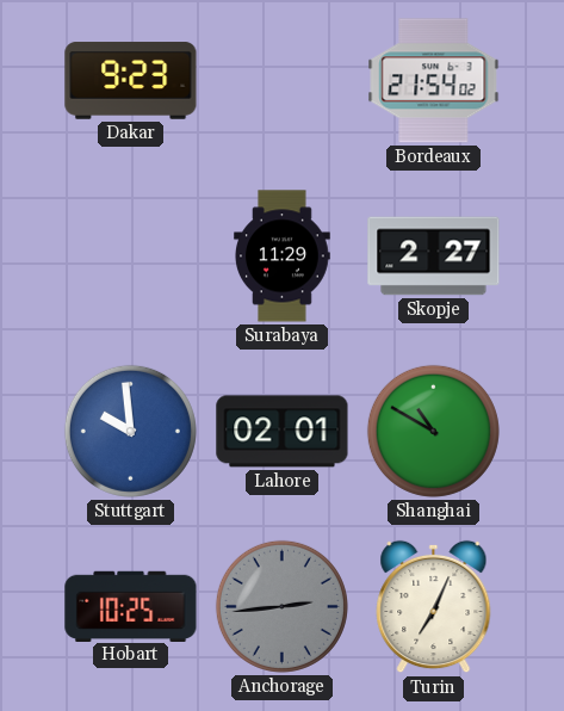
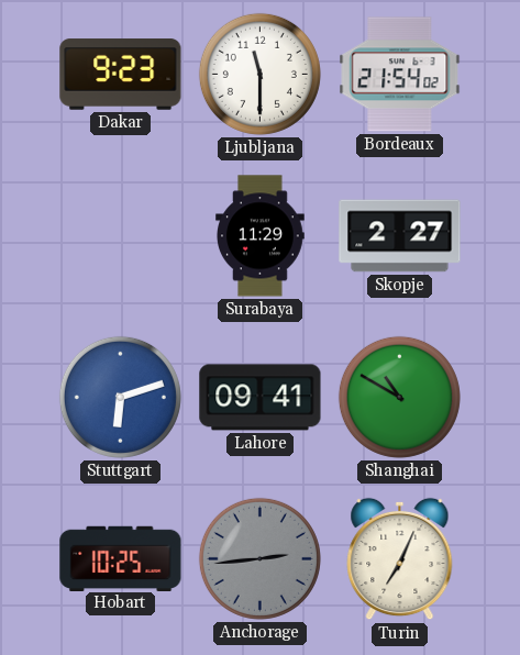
Ljubljana: none -> 11:30
Stuttgart: 9:59 -> 6:12
Lahore: 02:01 -> 09:41
